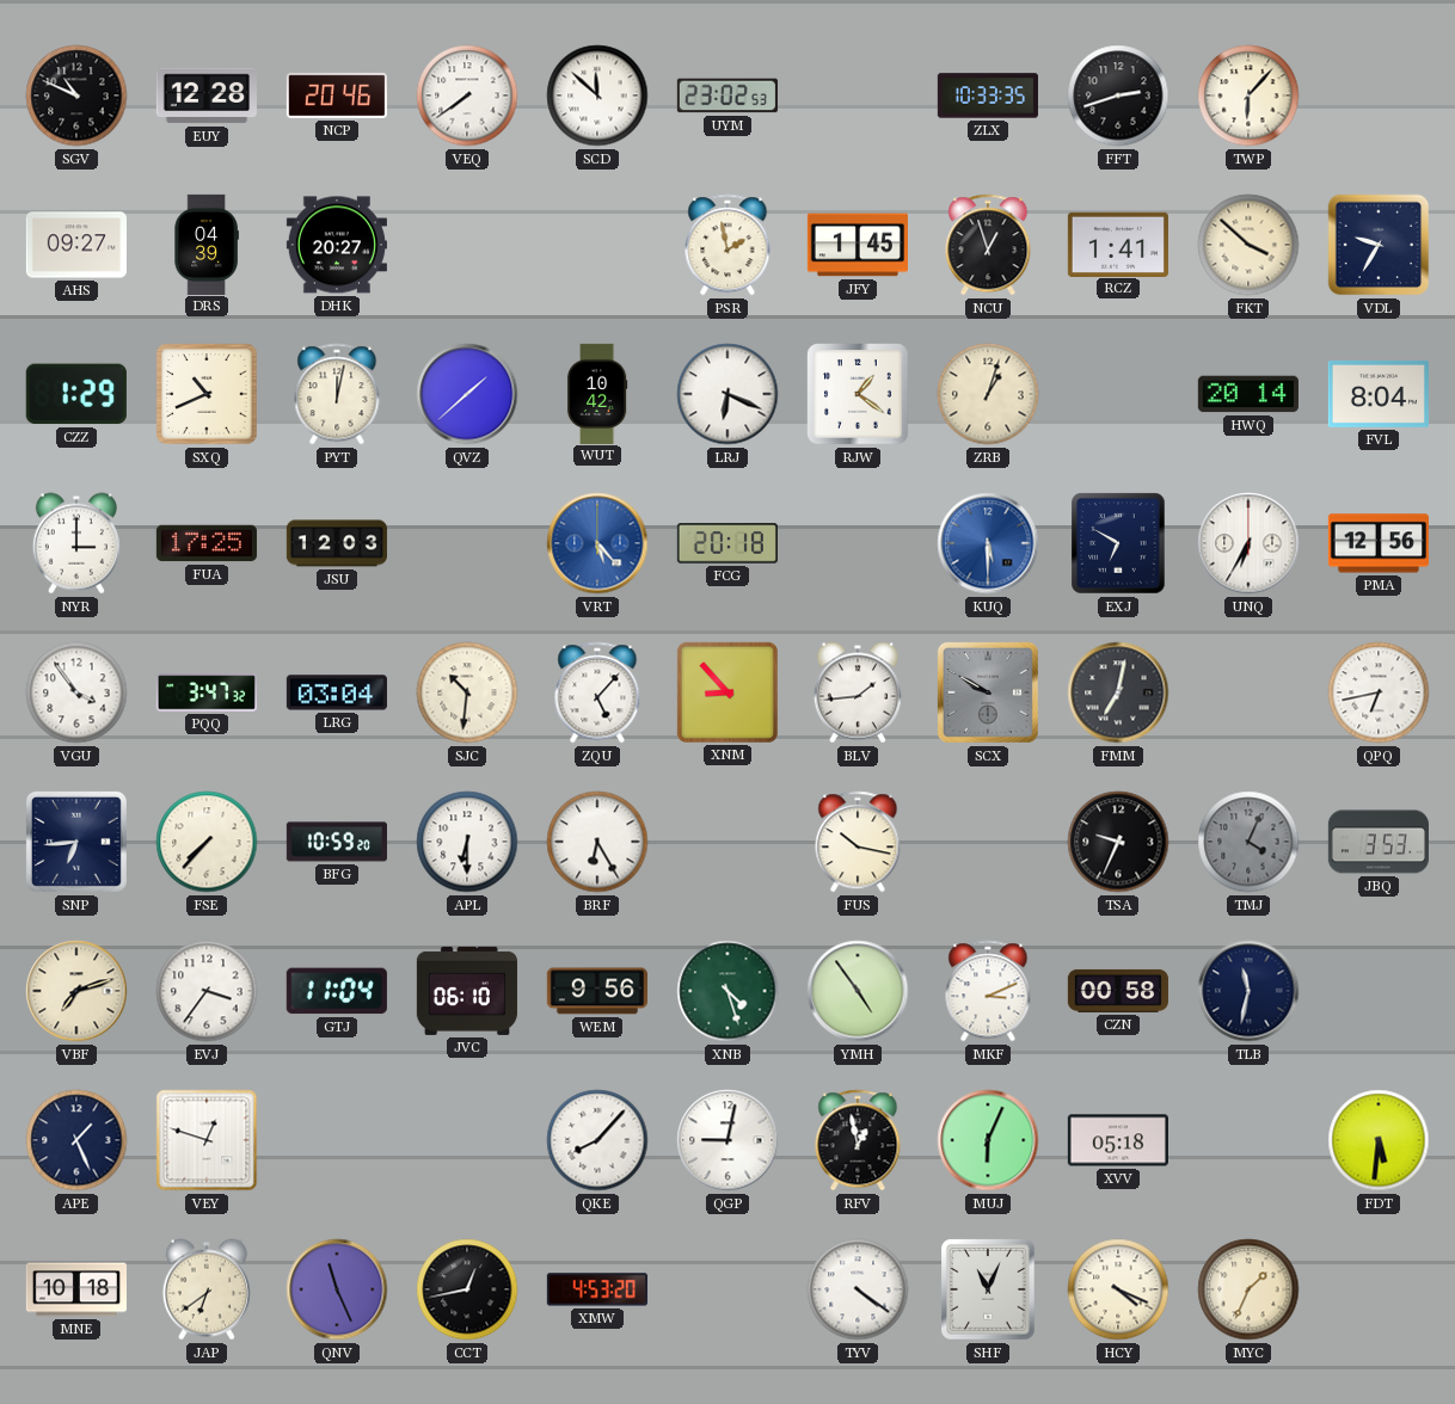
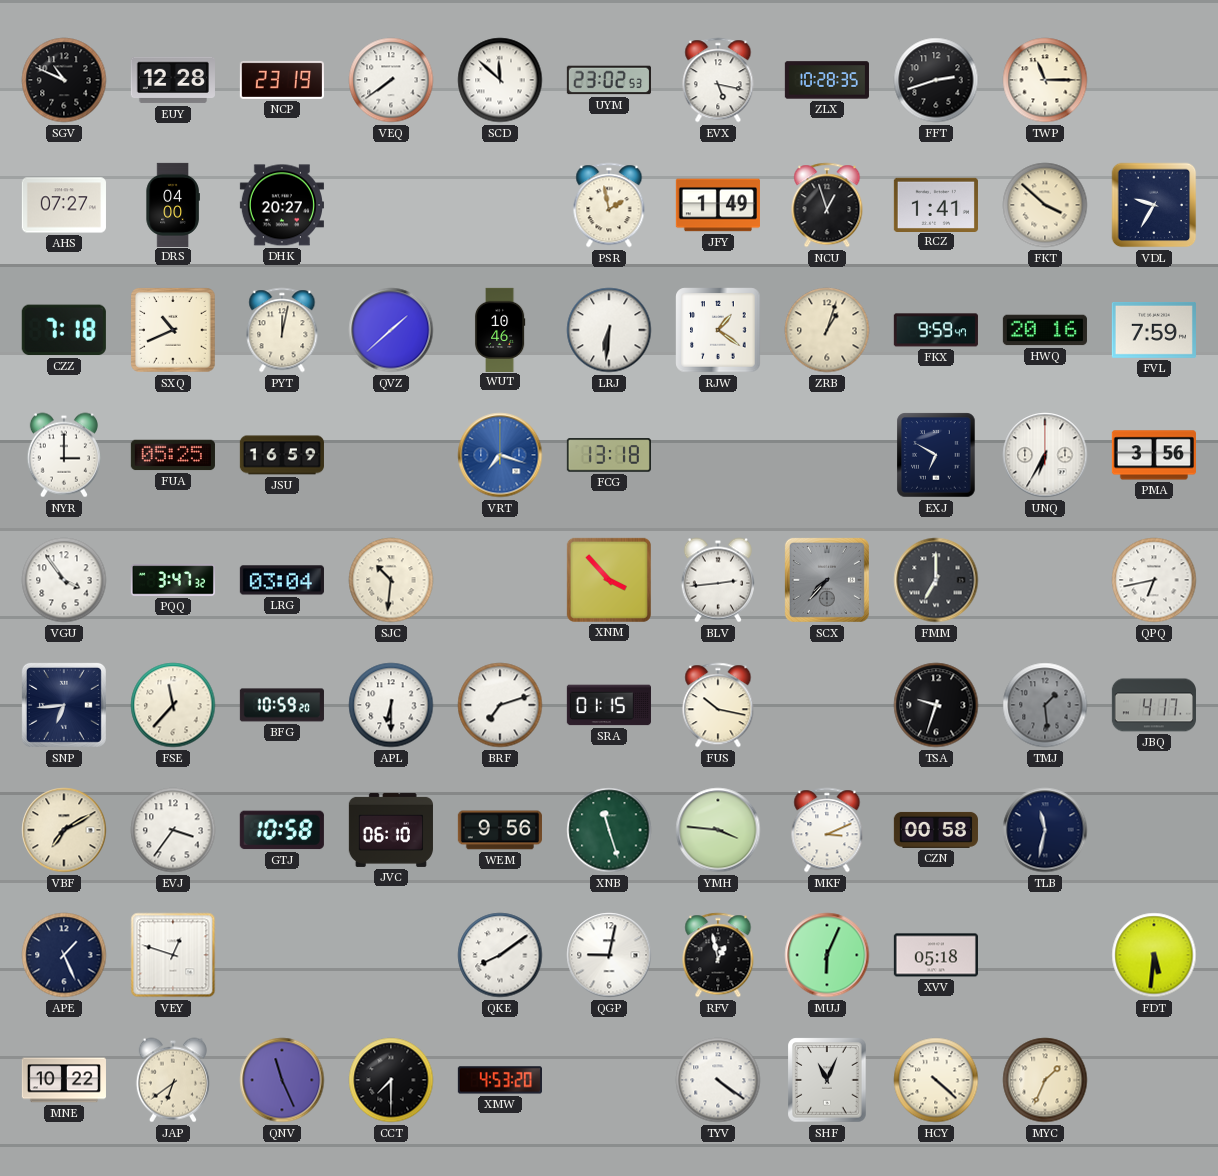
NCP: 20:46 -> 23:19
EVX: none -> 5:17
ZLX: 10:33 -> 10:28
TWP: 6:07 -> 11:15
AHS: 09:27 -> 07:27
DRS: 04:39 -> 04:00
JFY: 1:45 -> 1:49
CZZ: 1:29 -> 7:18
WUT: 10:42 -> 10:46
LRJ: 6:19 -> 6:31
FKX: none -> 9:59
HWQ: 20:14 -> 20:16
FVL: 8:04 -> 7:59
FUA: 17:25 -> 05:25
JSU: 12:03 -> 16:59
VRT: 5:23 -> 7:18
FCG: 20:18 -> 13:18
KUQ: 5:30 -> none
PMA: 12:56 -> 3:56
ZQU: 5:07 -> none
XNM: 8:53 -> 3:53
BLV: 1:44 -> 2:44
SCX: 9:50 -> 7:37
FMM: 7:02 -> 7:00
FSE: 7:37 -> 11:37
BRF: 6:25 -> 7:12
SRA: none -> 01:15
TSA: 9:34 -> 9:33
TMJ: 4:04 -> 1:29
JBQ: 3:53 -> 4:17
VBF: 7:12 -> 7:10
GTJ: 11:04 -> 10:58
XNB: 4:27 -> 11:27
YMH: 4:54 -> 3:46
QKE: 8:07 -> 8:09
MNE: 10:18 -> 10:22
CCT: 12:43 -> 7:30
HCY: 4:19 -> 4:22
